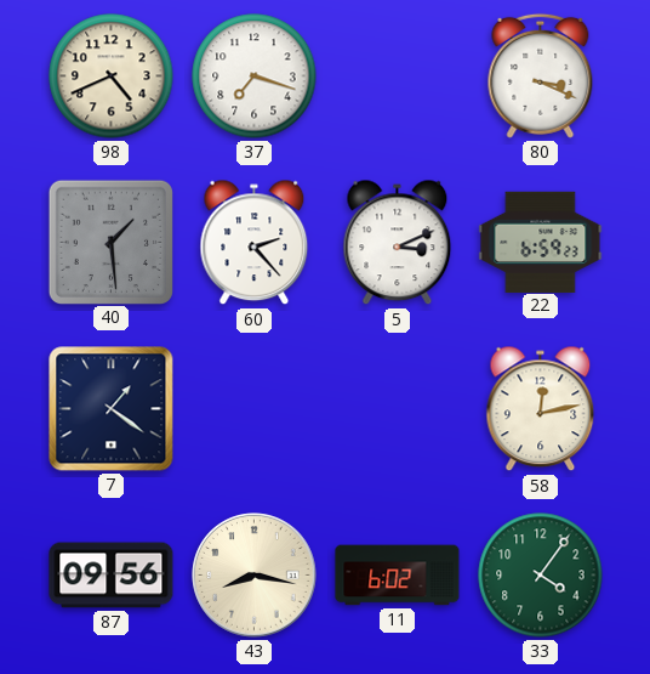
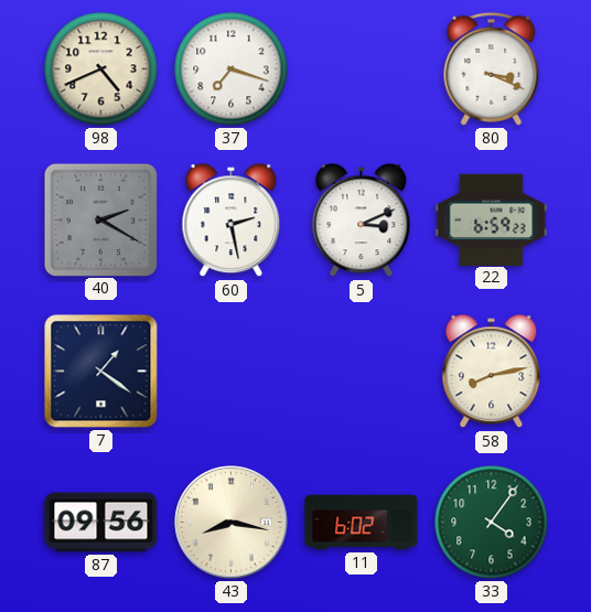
40: 1:29 -> 2:20
60: 2:23 -> 2:28
58: 12:13 -> 8:13
